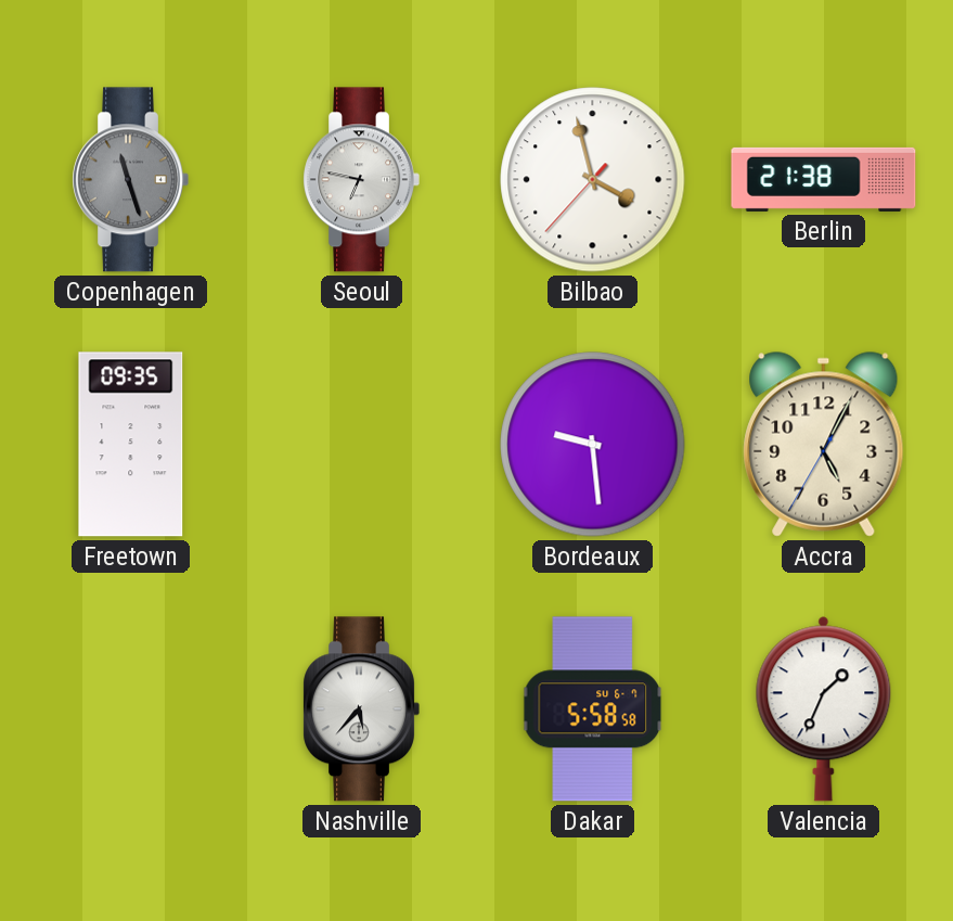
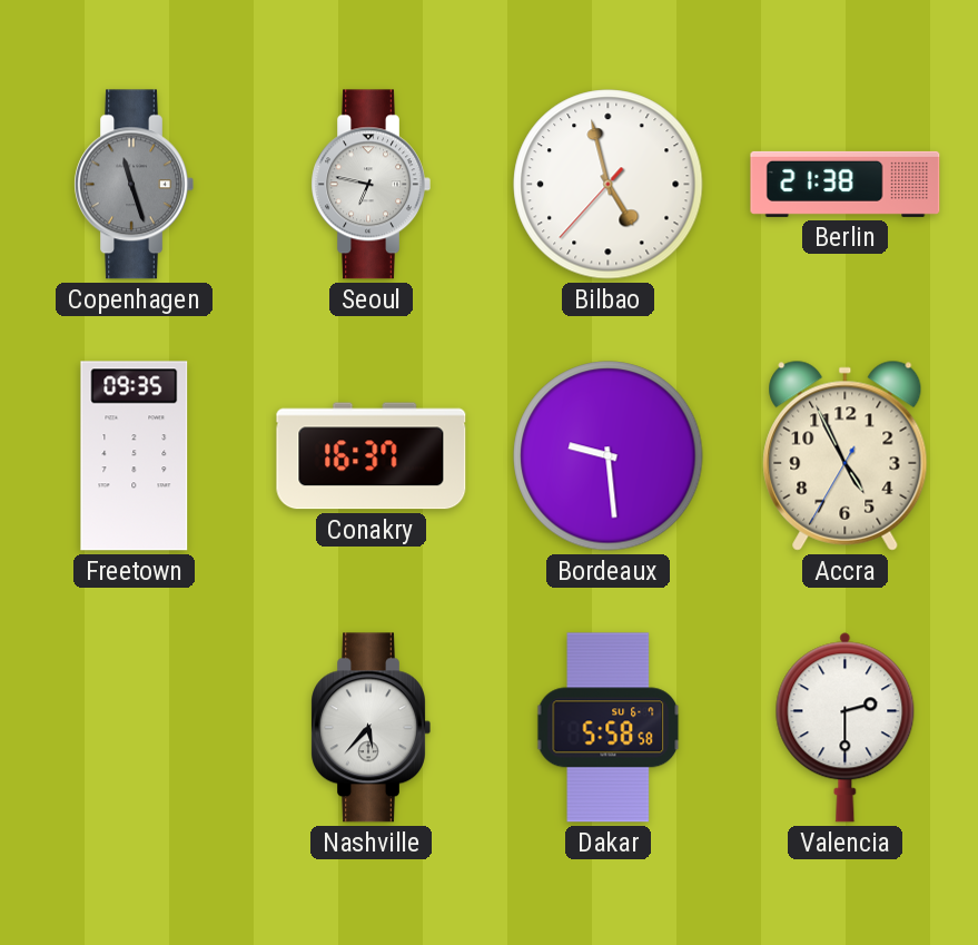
Bilbao: 3:57 -> 4:57
Conakry: none -> 16:37
Accra: 5:04 -> 4:55
Valencia: 1:34 -> 2:30
